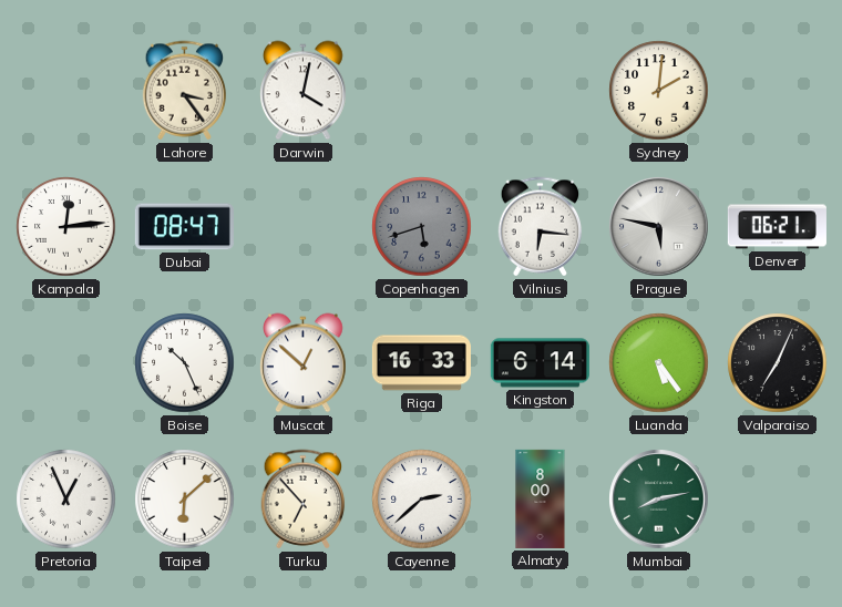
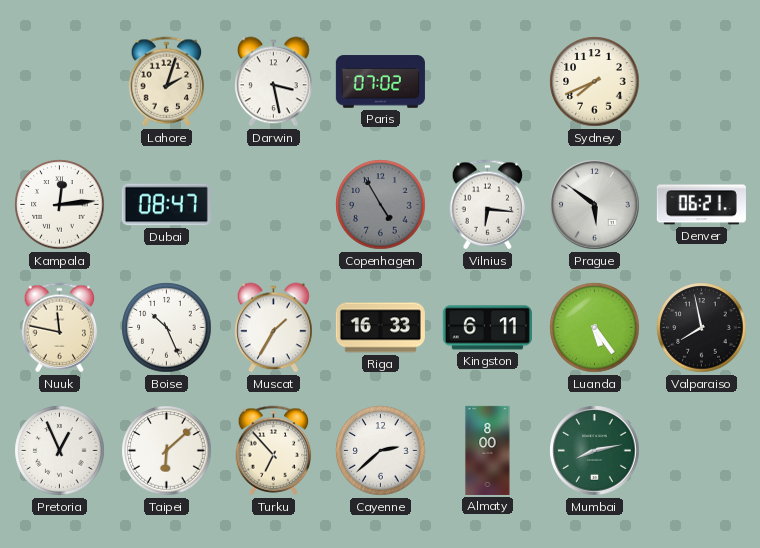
Lahore: 3:24 -> 2:03
Darwin: 4:02 -> 3:28
Paris: none -> 07:02
Sydney: 2:01 -> 7:41
Copenhagen: 5:42 -> 4:55
Prague: 5:47 -> 5:51
Nuuk: none -> 11:47
Muscat: 12:52 -> 1:35
Kingston: 6:14 -> 6:11
Valparaiso: 7:04 -> 7:58
